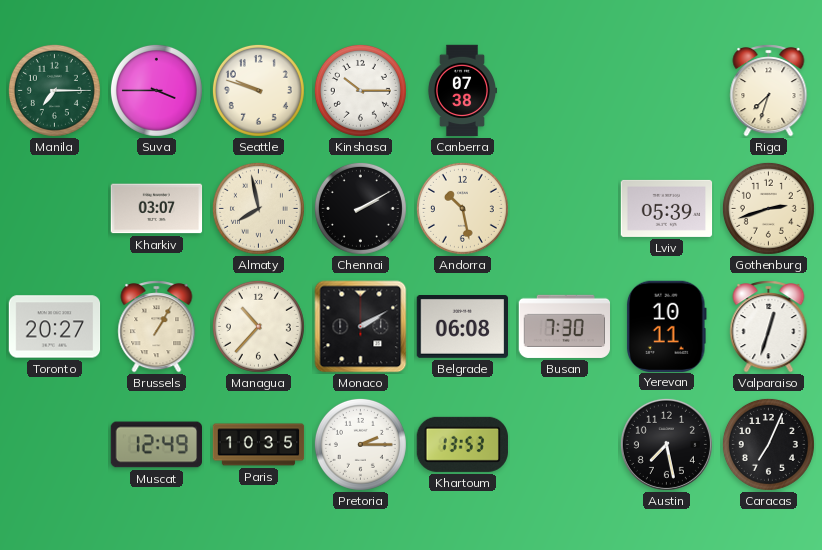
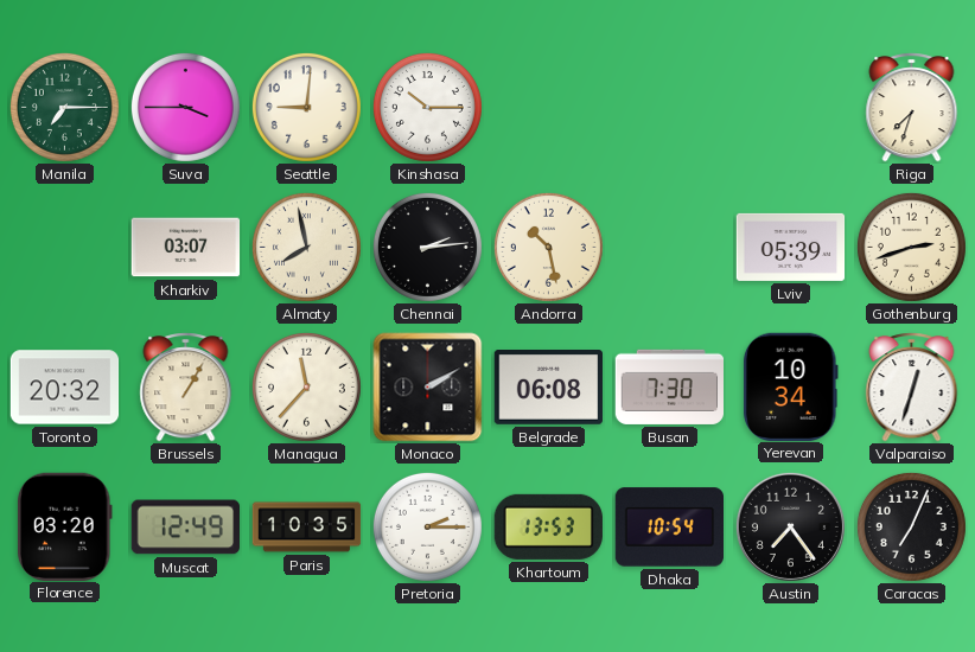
Seattle: 9:48 -> 9:01
Canberra: 07:38 -> none
Chennai: 2:10 -> 2:14
Toronto: 20:27 -> 20:32
Managua: 10:37 -> 11:37
Yerevan: 10:11 -> 10:34
Florence: none -> 03:20
Dhaka: none -> 10:54
Austin: 7:28 -> 7:24
